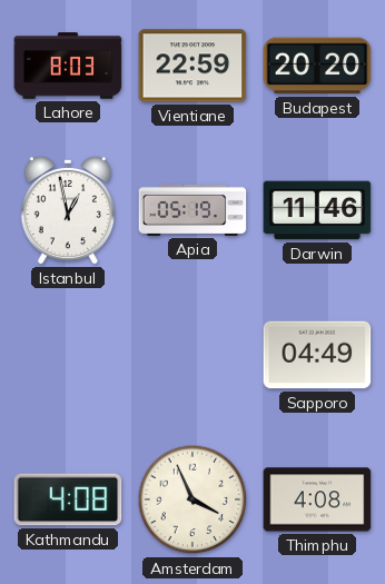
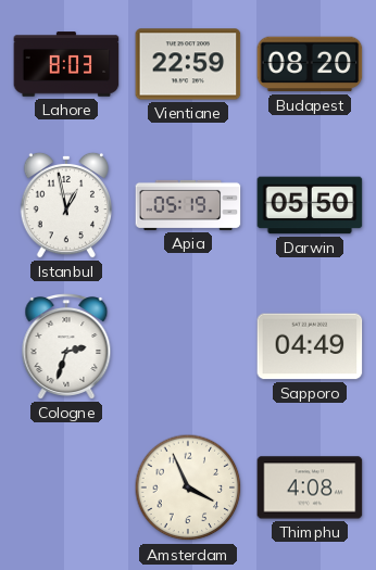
Budapest: 20:20 -> 08:20
Darwin: 11:46 -> 05:50
Cologne: none -> 2:33
Kathmandu: 4:08 -> none
